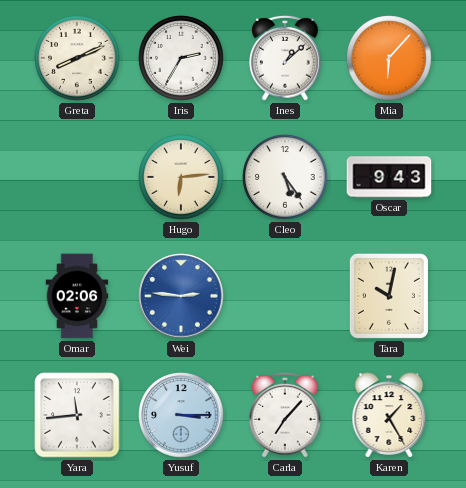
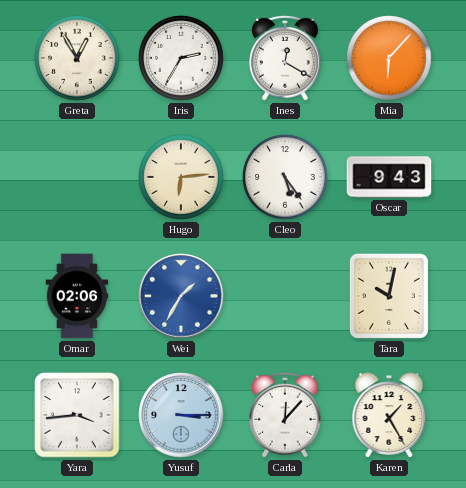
Greta: 8:11 -> 12:55
Ines: 1:08 -> 12:20
Wei: 2:46 -> 1:35
Yara: 11:44 -> 3:44
Carla: 7:07 -> 12:07
